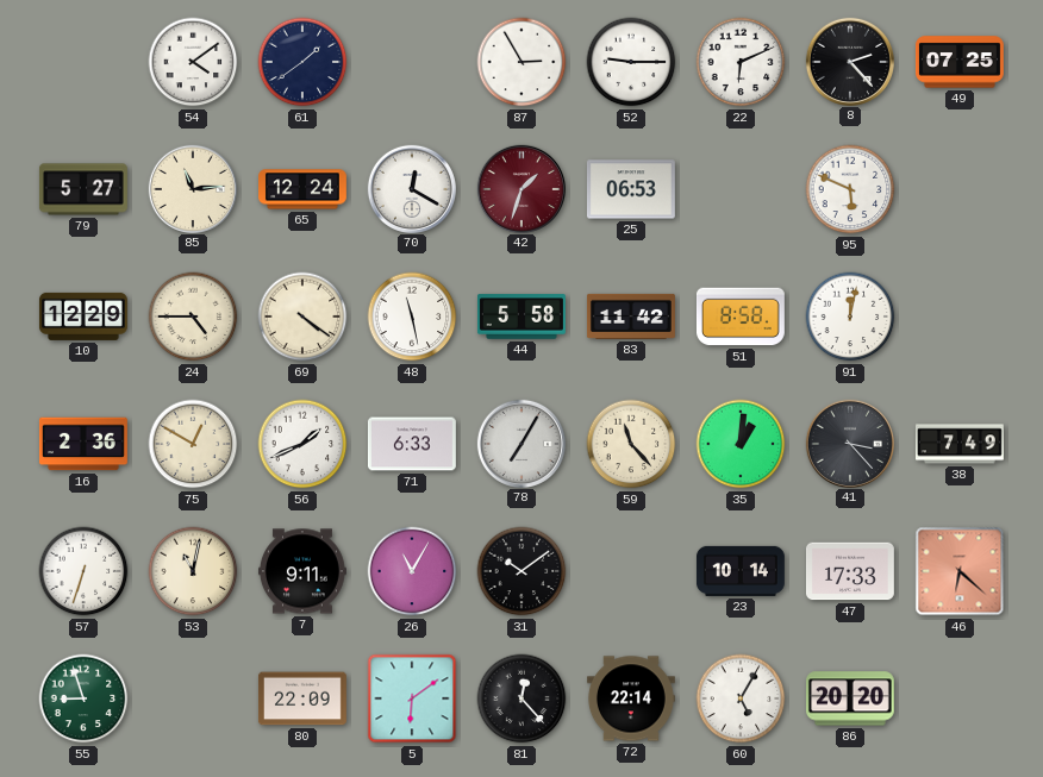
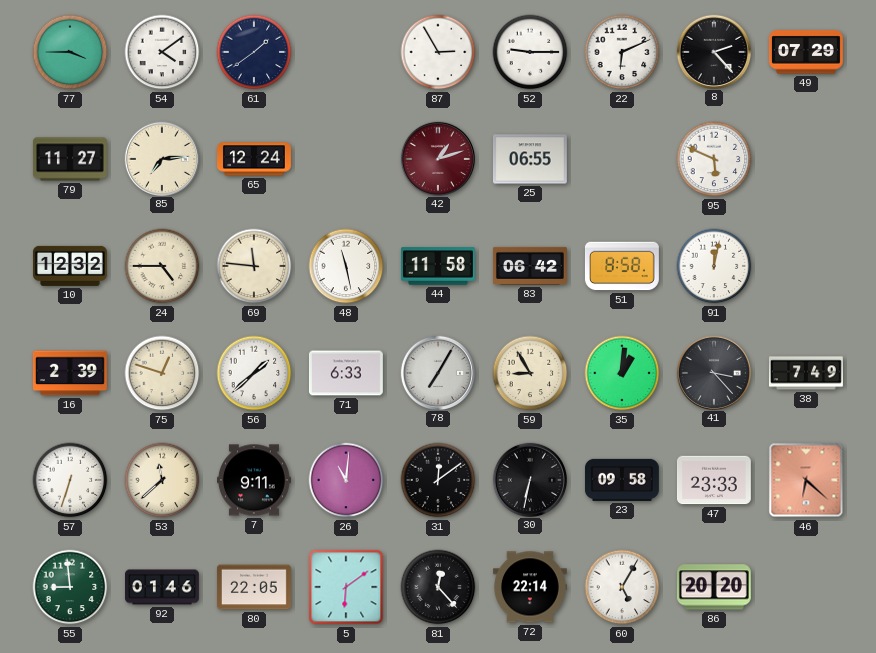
77: none -> 3:45
49: 07:25 -> 07:29
79: 5:27 -> 11:27
85: 11:14 -> 7:14
70: 12:20 -> none
42: 1:33 -> 1:12
25: 06:53 -> 06:55
10: 12:29 -> 12:32
69: 4:21 -> 11:46
44: 5:58 -> 11:58
83: 11:42 -> 06:42
16: 2:36 -> 2:39
75: 12:50 -> 12:48
56: 1:41 -> 1:38
59: 11:23 -> 8:55
53: 11:02 -> 11:38
26: 11:05 -> 11:01
31: 10:09 -> 12:09
30: none -> 6:32
23: 10:14 -> 09:58
47: 17:33 -> 23:33
55: 8:57 -> 8:59
92: none -> 01:46
80: 22:09 -> 22:05
